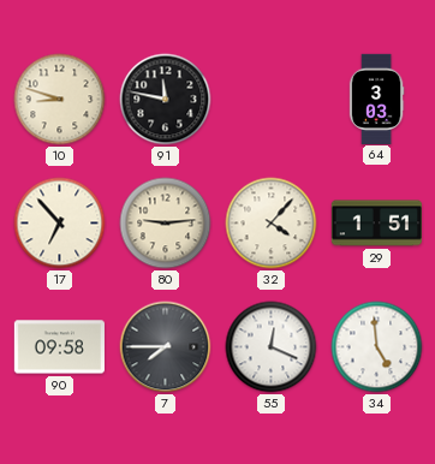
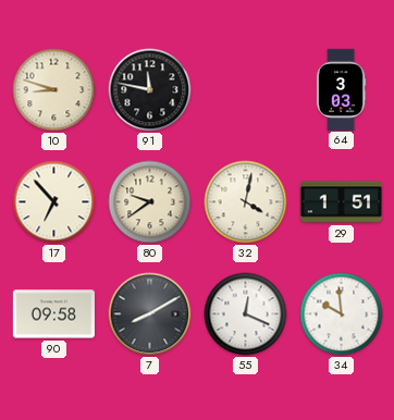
80: 9:14 -> 9:39
32: 4:07 -> 4:02
7: 7:45 -> 8:10
34: 4:59 -> 9:59
